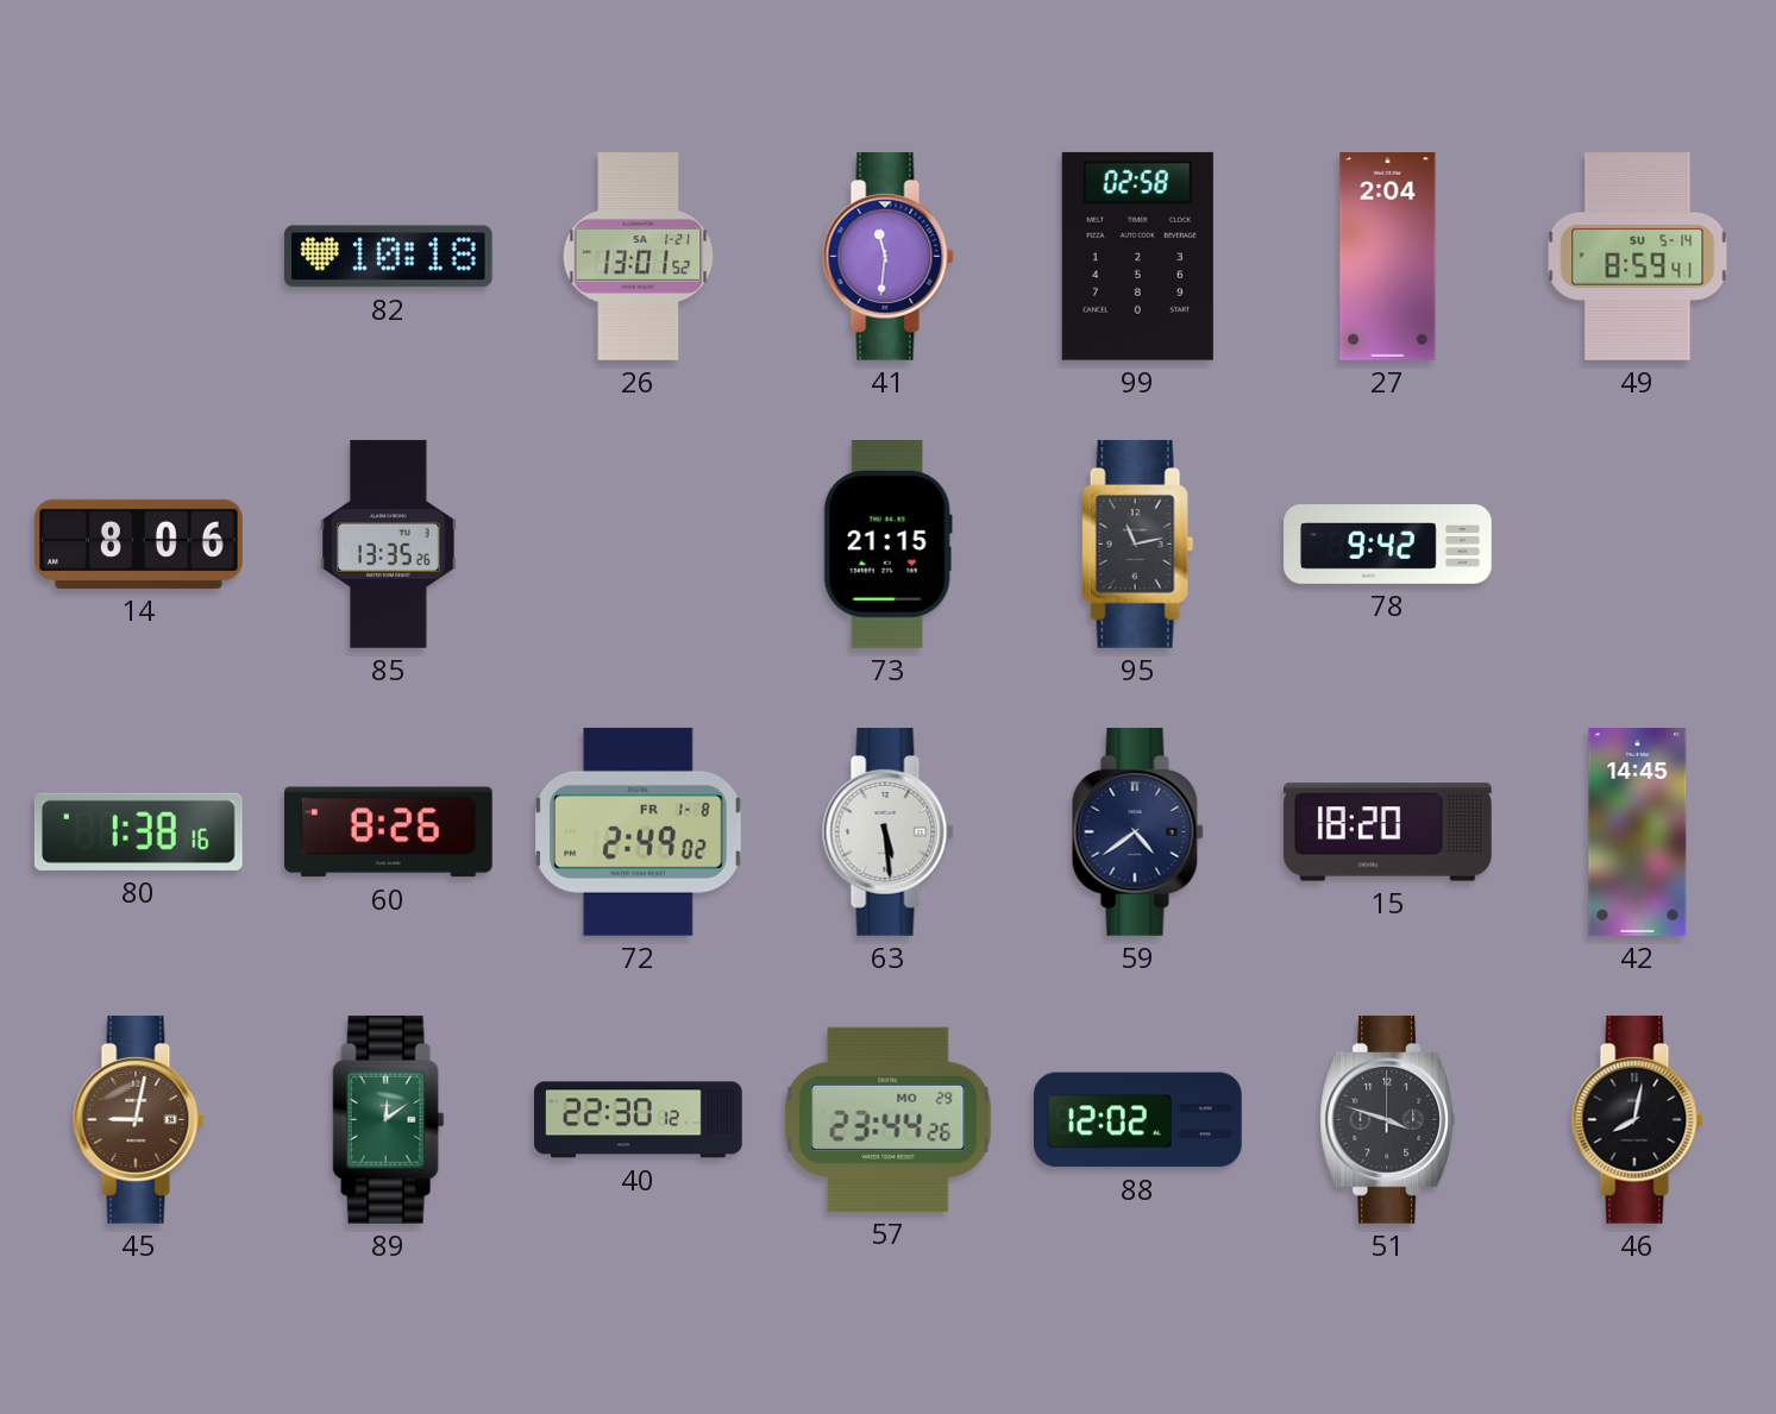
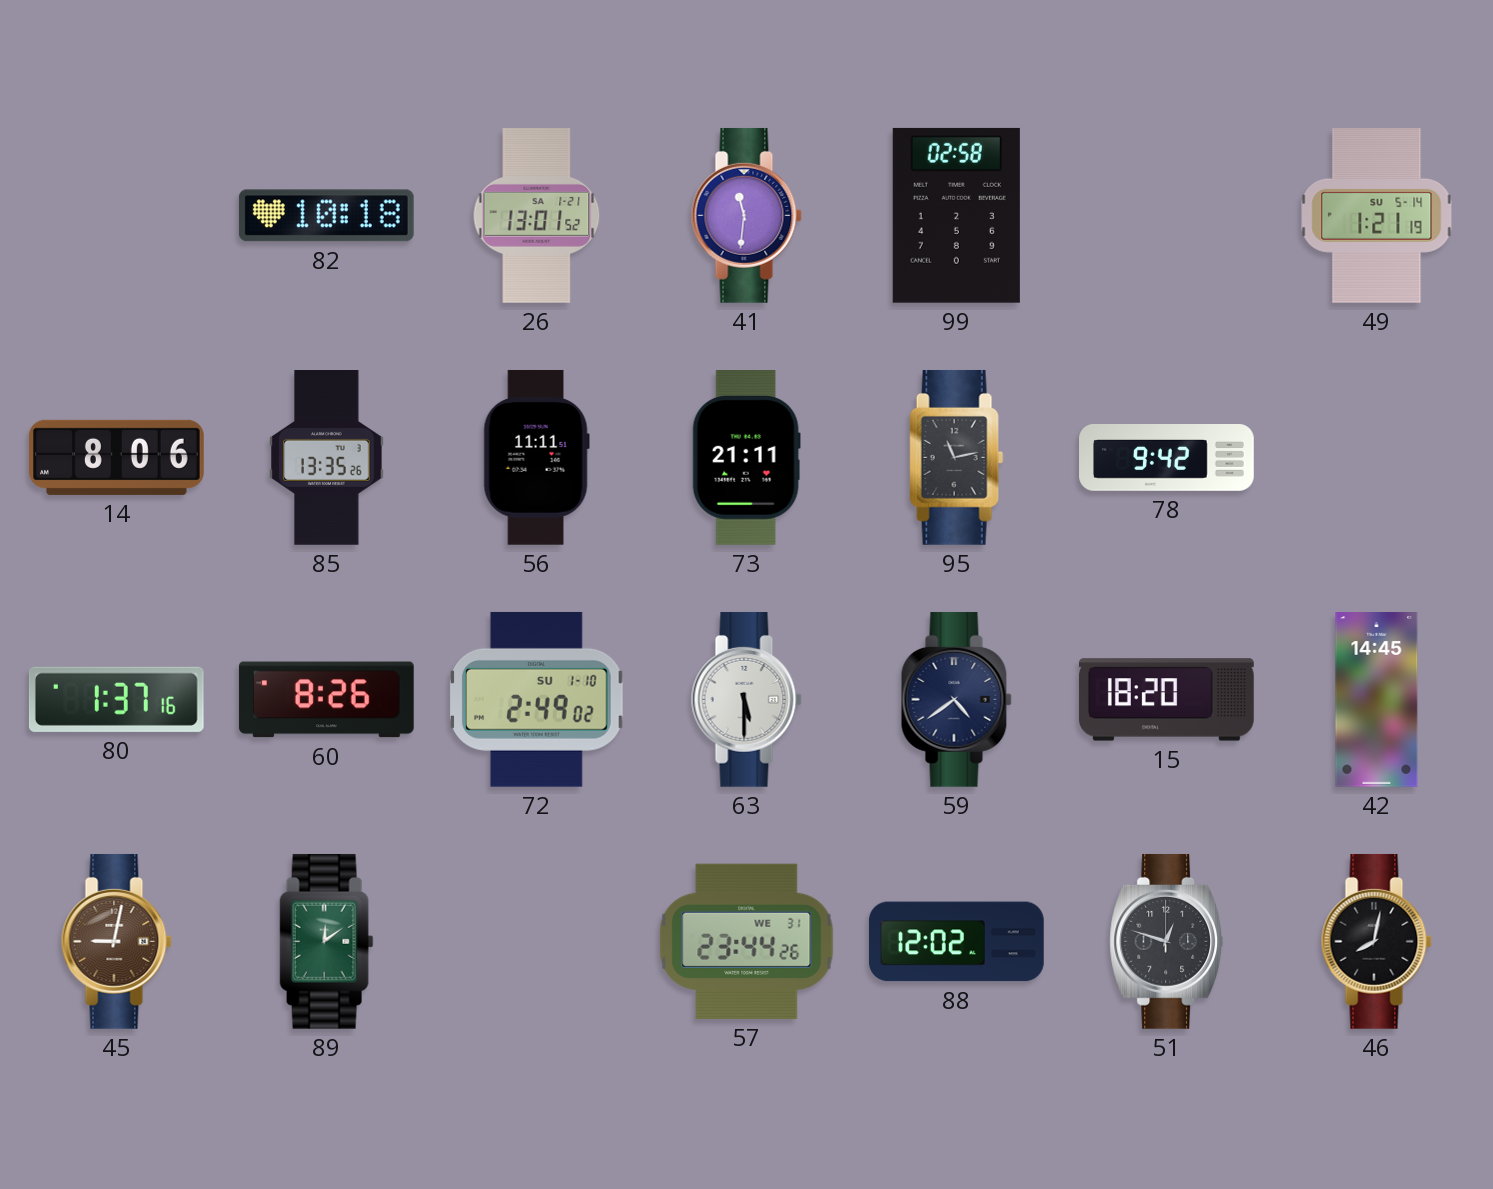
27: 2:04 -> none
49: 8:59 -> 1:21
56: none -> 11:11
73: 21:15 -> 21:11
80: 1:38 -> 1:37
72 date: FR 1-8 -> SU 1-10
63: 5:29 -> 5:30
40: 22:30 -> none
57 date: MO 29 -> WE 31
51: 3:48 -> 12:48
